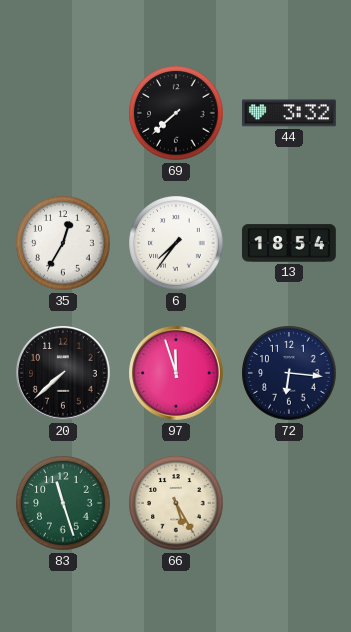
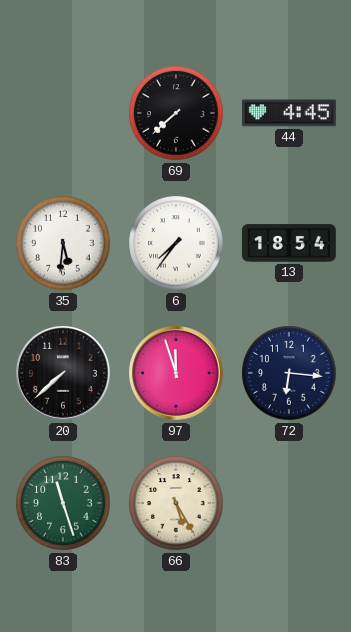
44: 3:32 -> 4:45
35: 12:35 -> 5:31
